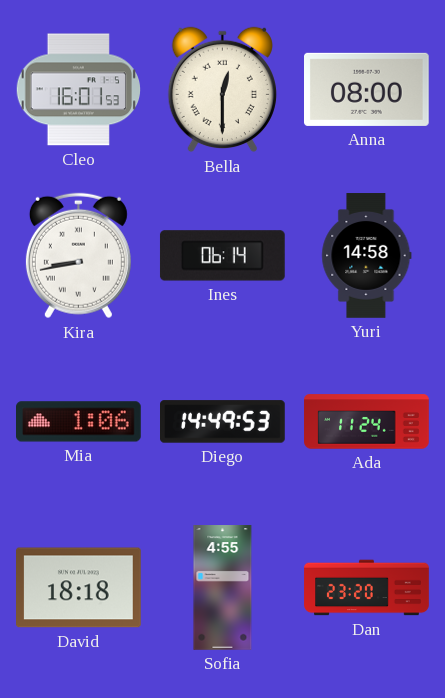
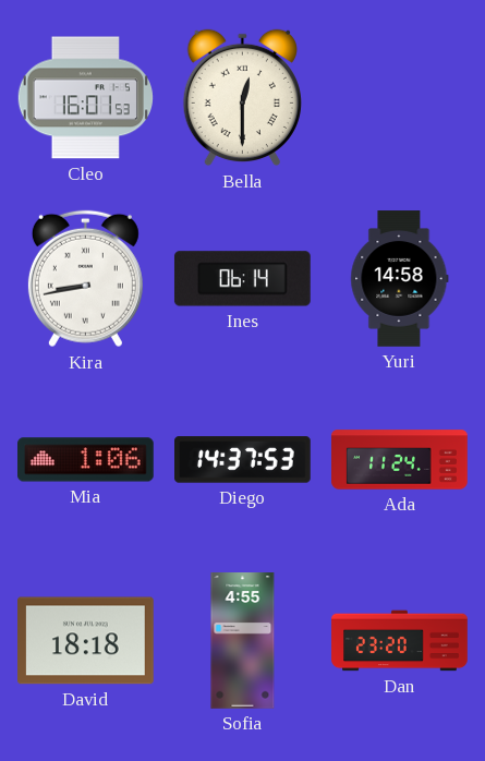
Anna: 08:00 -> none
Diego: 14:49 -> 14:37
